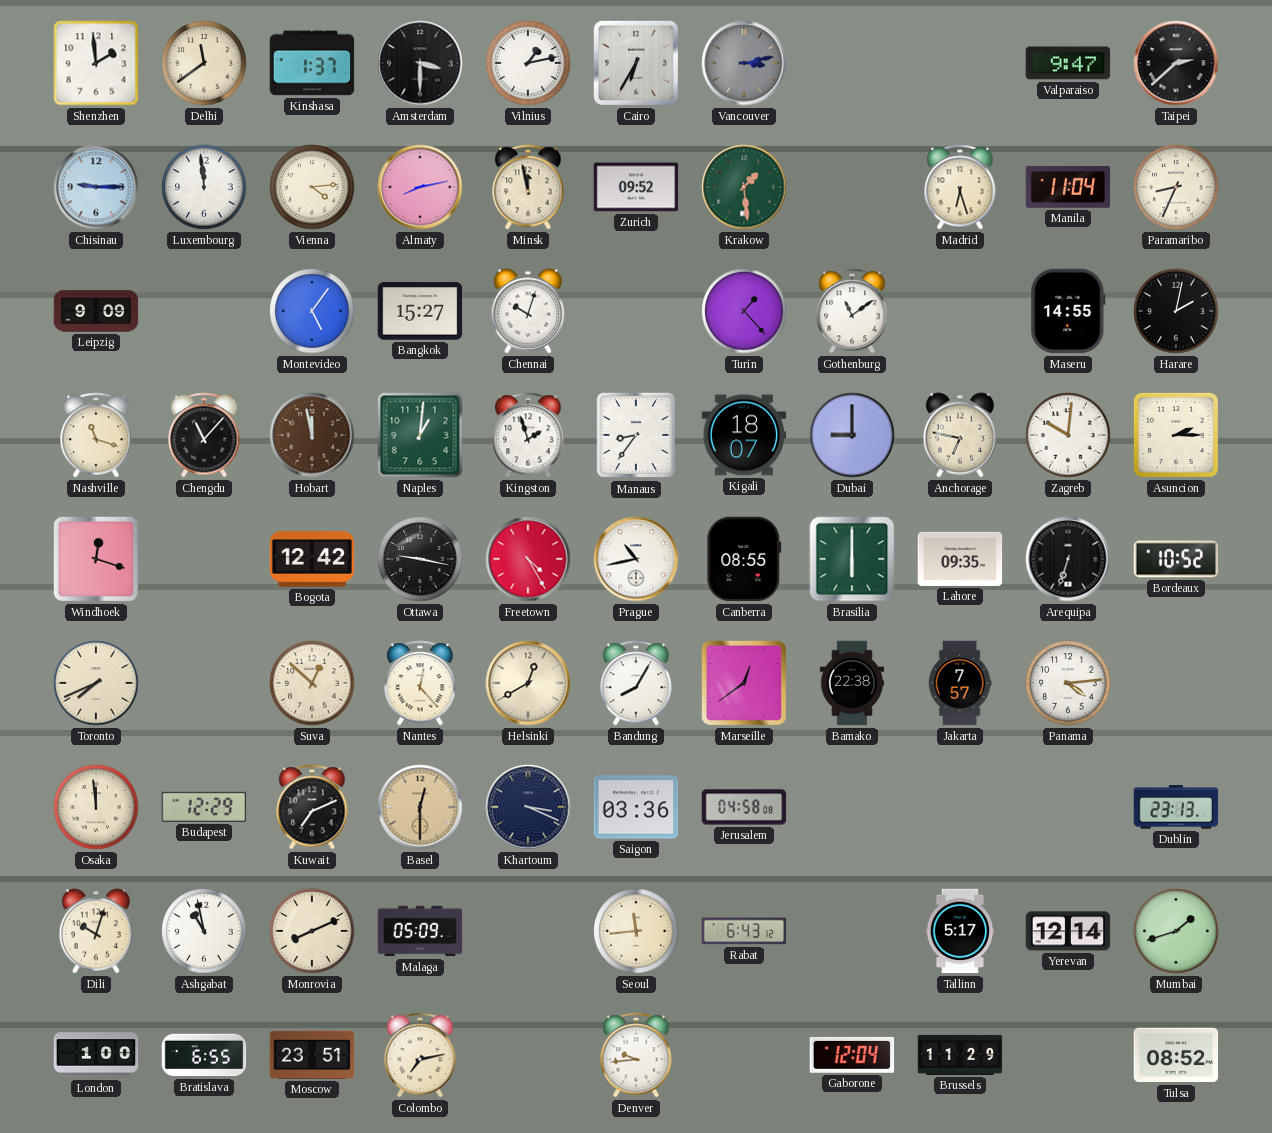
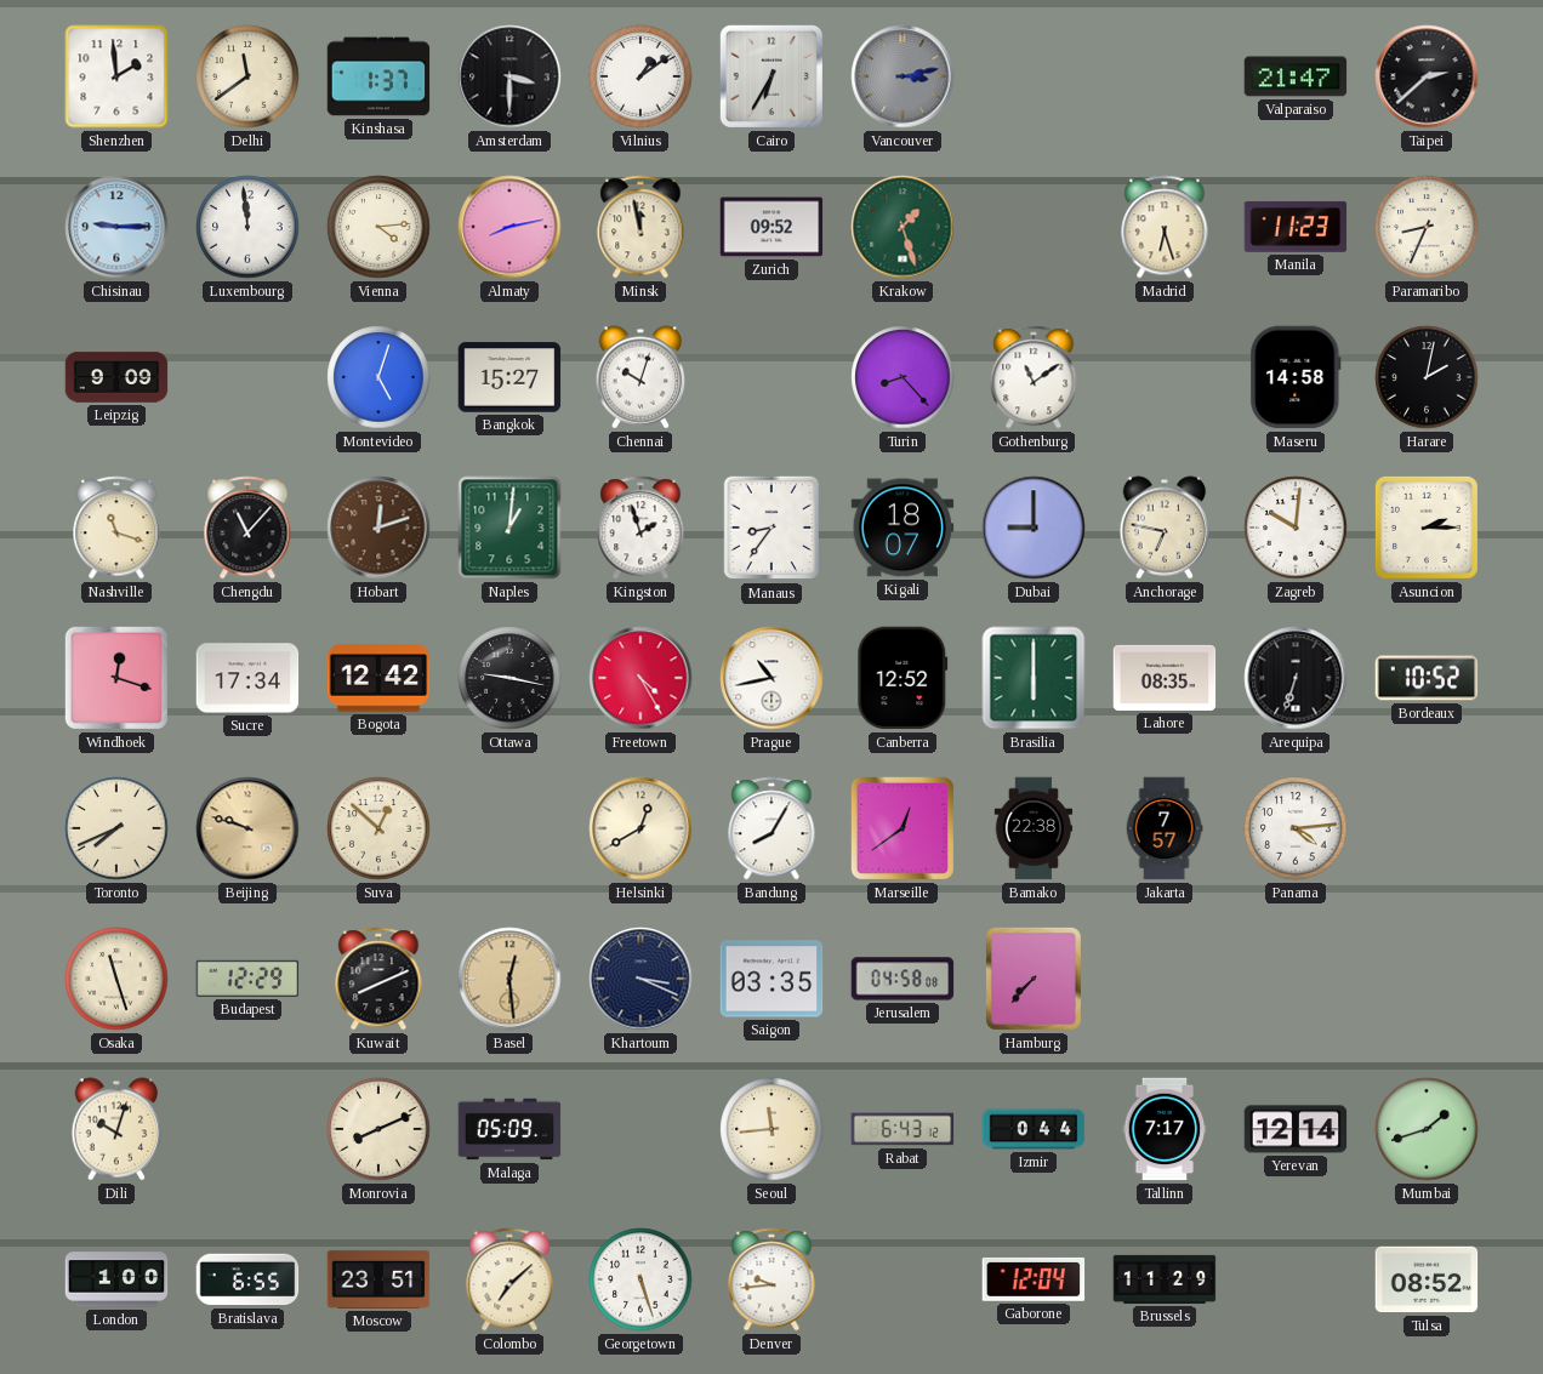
Vilnius: 1:13 -> 1:09
Valparaiso: 9:47 -> 21:47
Krakow: 1:29 -> 1:27
Manila: 11:04 -> 11:23
Montevideo: 5:06 -> 5:03
Turin: 1:23 -> 8:23
Maseru: 14:55 -> 14:58
Hobart: 11:58 -> 12:12
Sucre: none -> 17:34
Canberra: 08:55 -> 12:52
Lahore: 09:35 -> 08:35
Beijing: none -> 9:48
Nantes: 12:23 -> none
Osaka: 11:59 -> 11:27
Kuwait: 7:11 -> 8:11
Basel: 12:30 -> 12:29
Saigon: 03:36 -> 03:35
Hamburg: none -> 7:37
Dublin: 23:13 -> none
Ashgabat: 10:58 -> none
Izmir: none -> 0:44
Tallinn: 5:17 -> 7:17
Colombo: 7:13 -> 7:08
Georgetown: none -> 5:27
